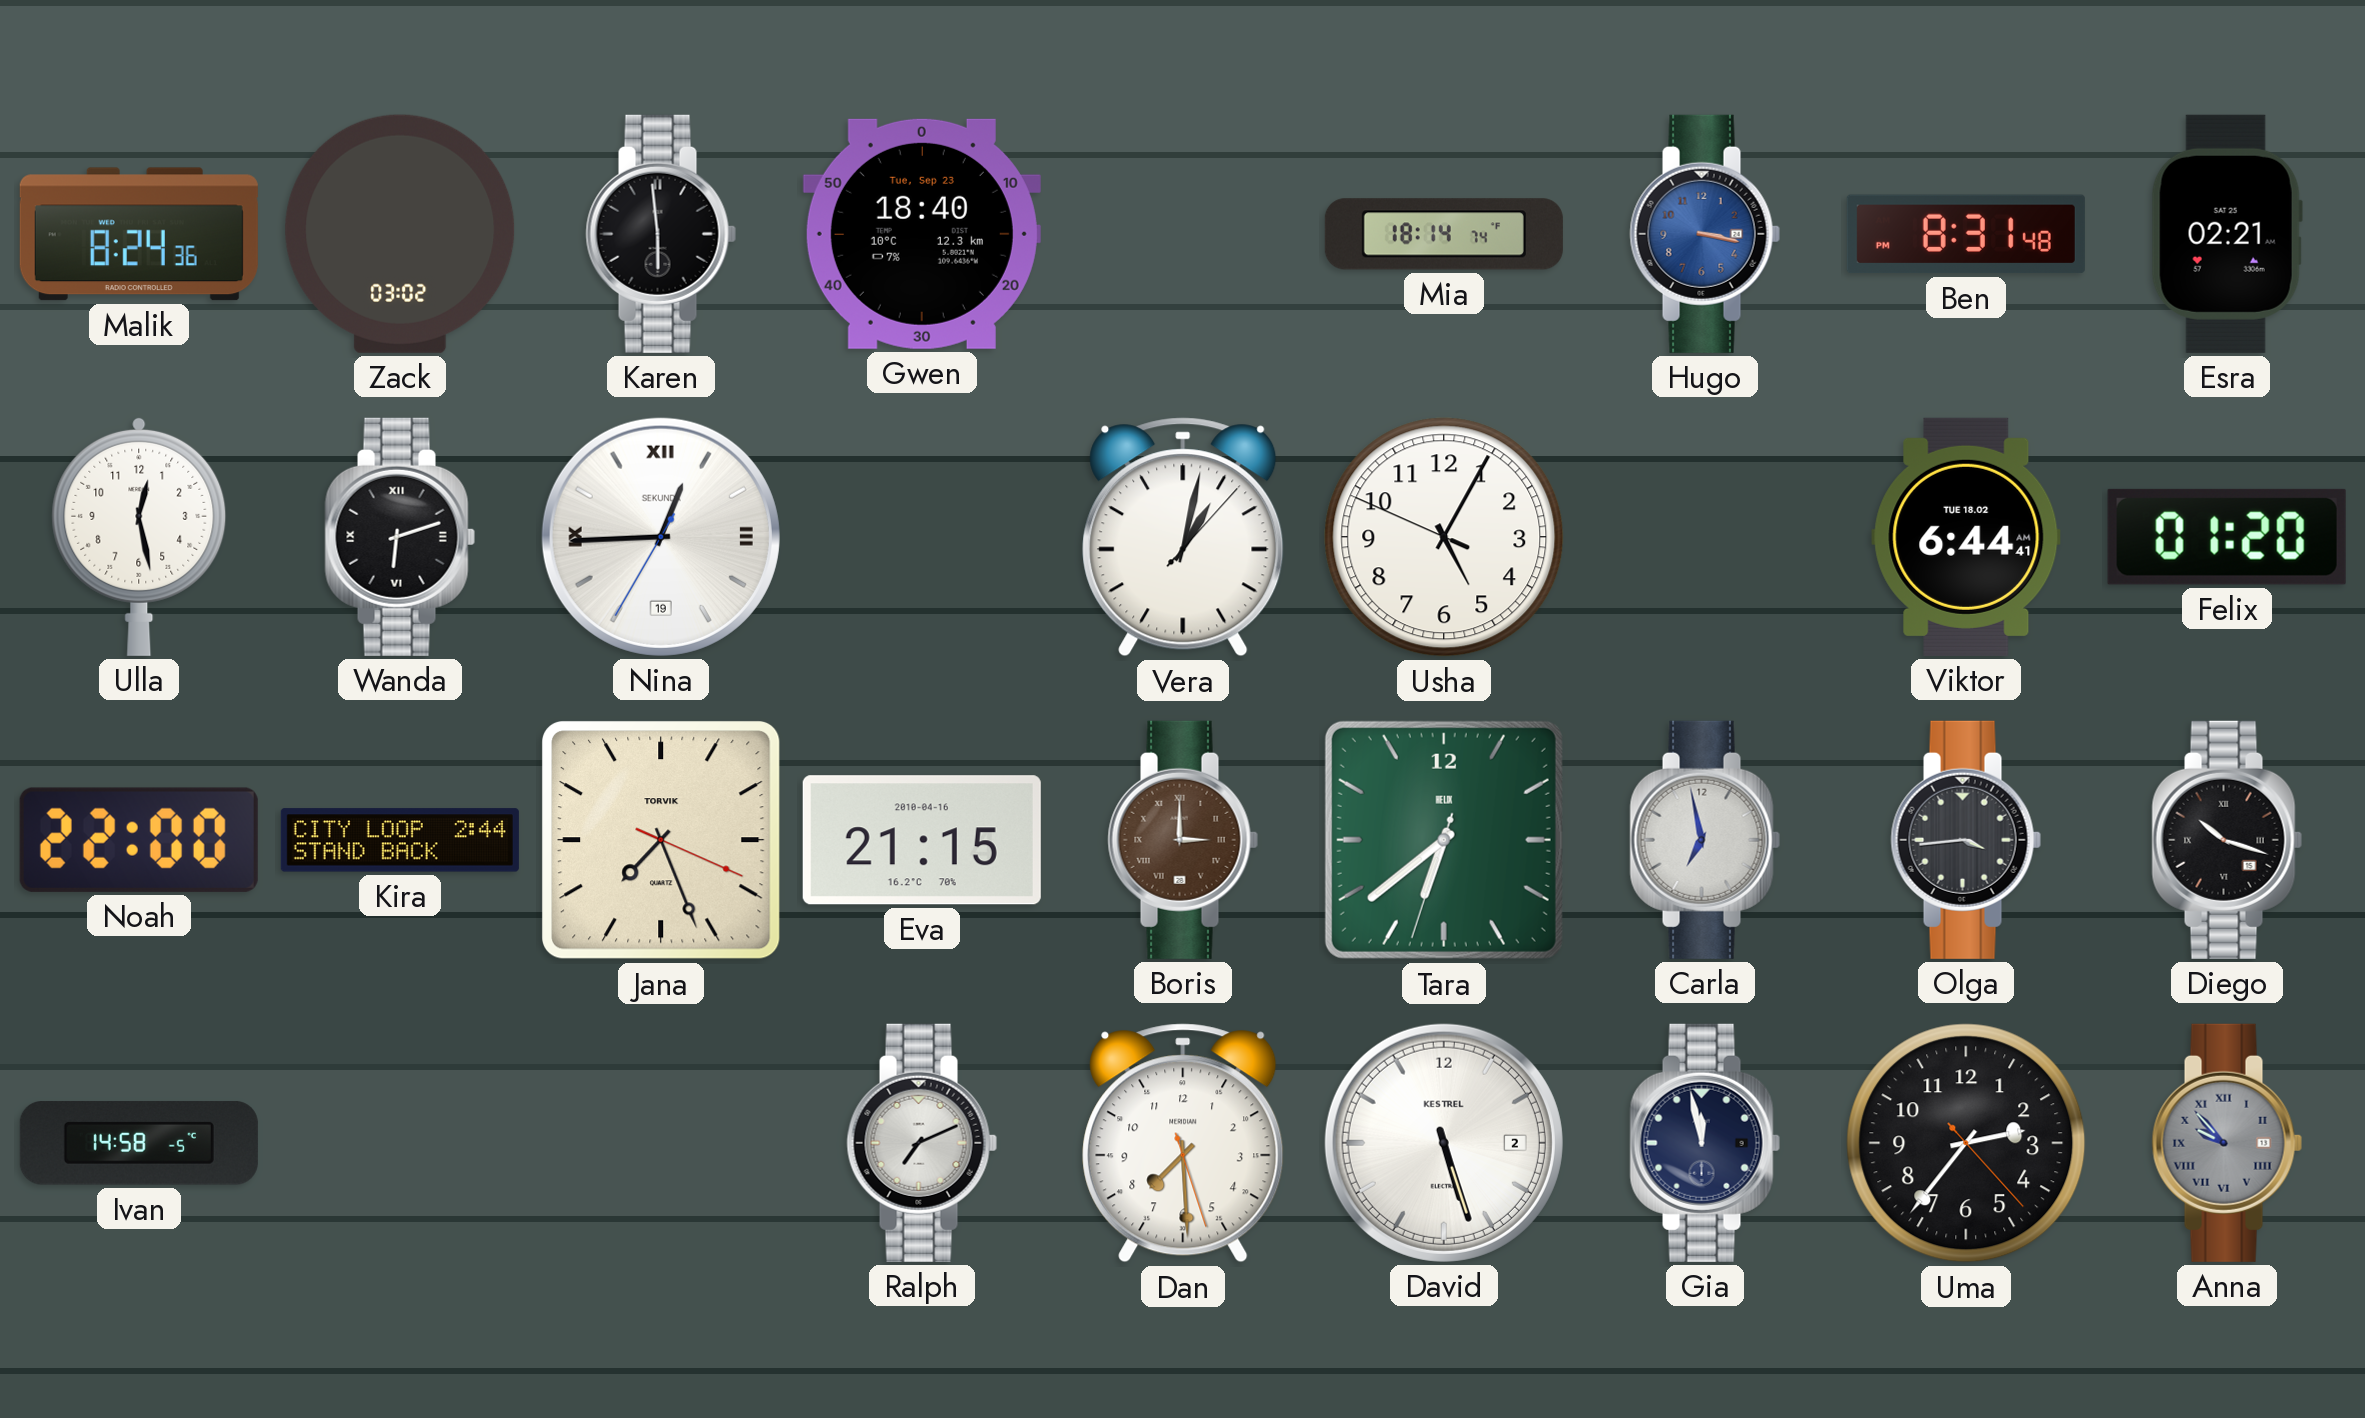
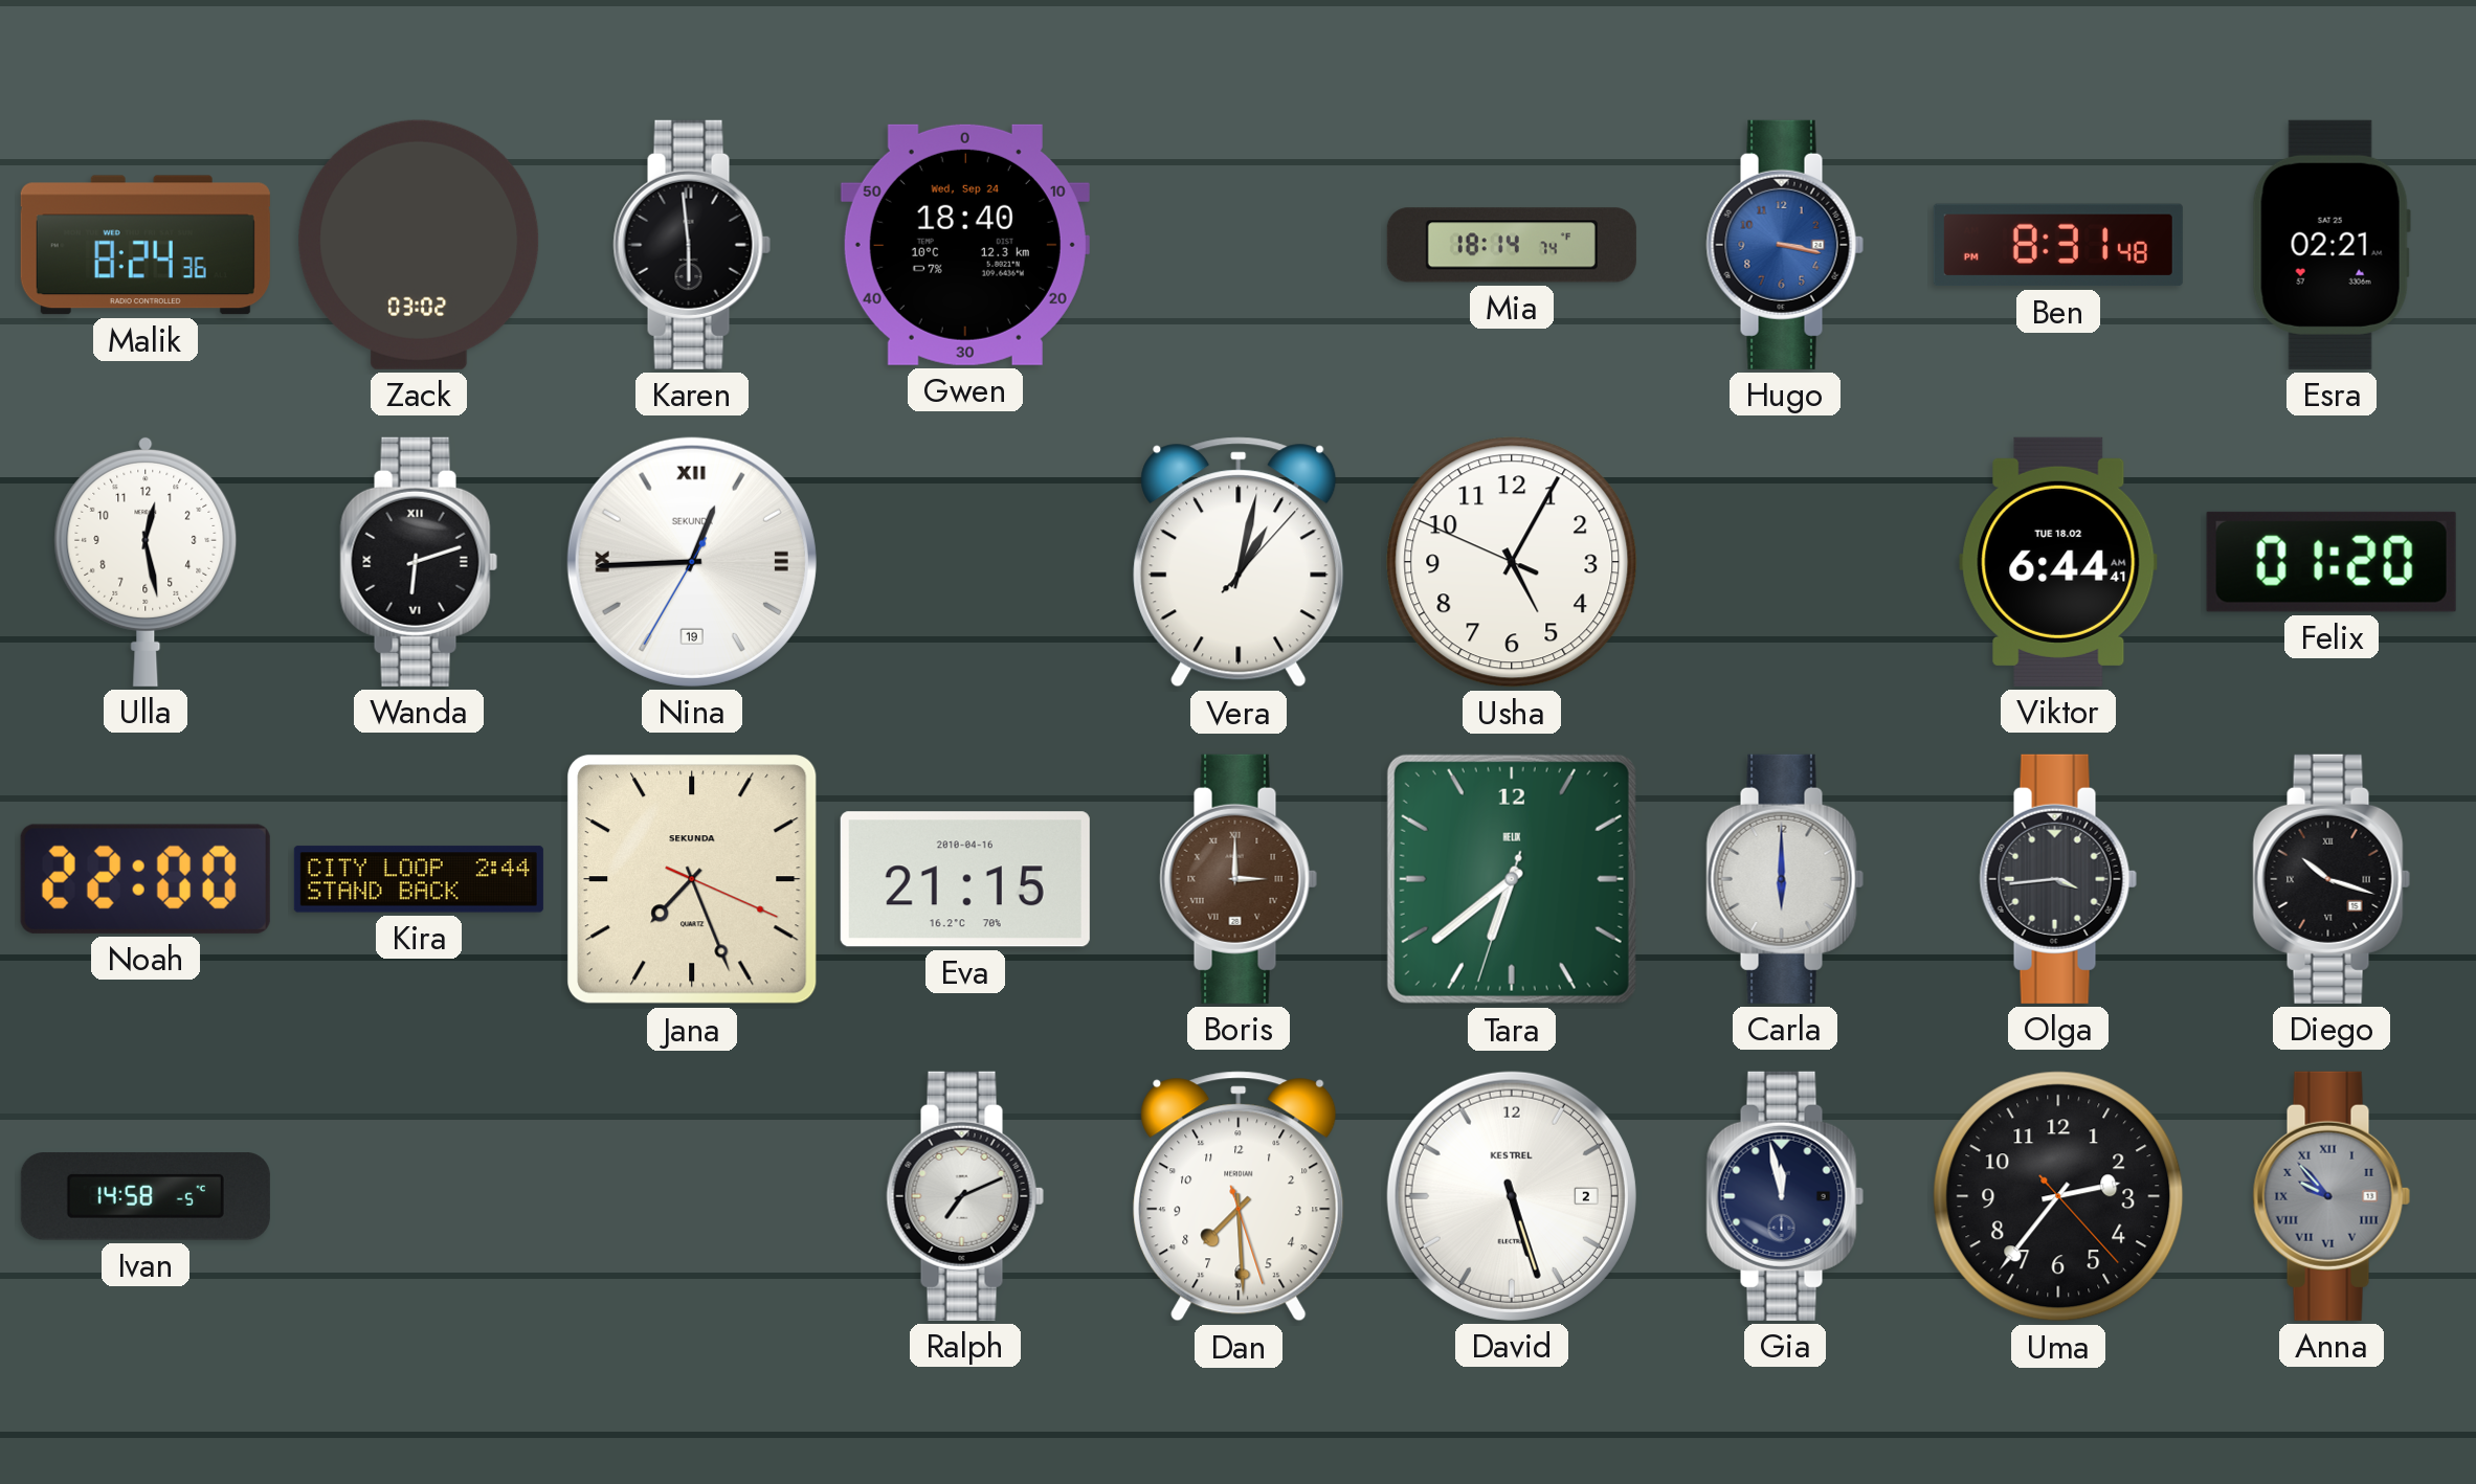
Gwen date: Tue, Sep 23 -> Wed, Sep 24
Jana brand: TORVIK -> SEKUNDA
Carla: 6:58 -> 6:00
